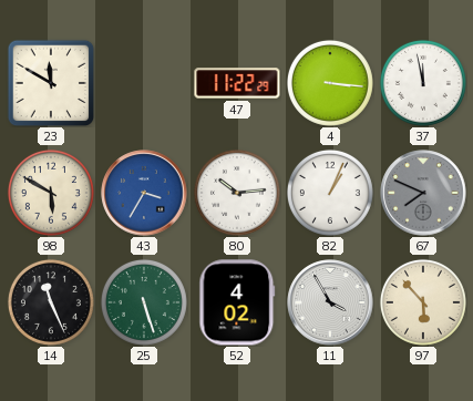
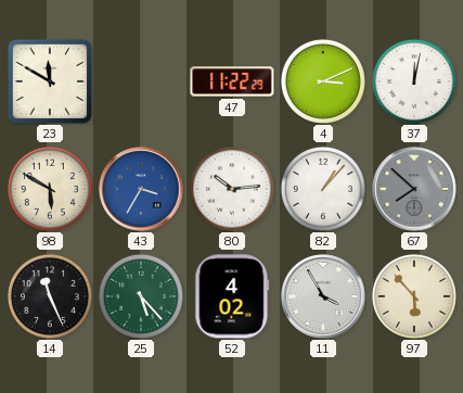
4: 3:16 -> 3:11
37: 11:58 -> 12:02
82: 1:04 -> 1:07
67: 7:49 -> 7:52
25: 5:27 -> 5:23
